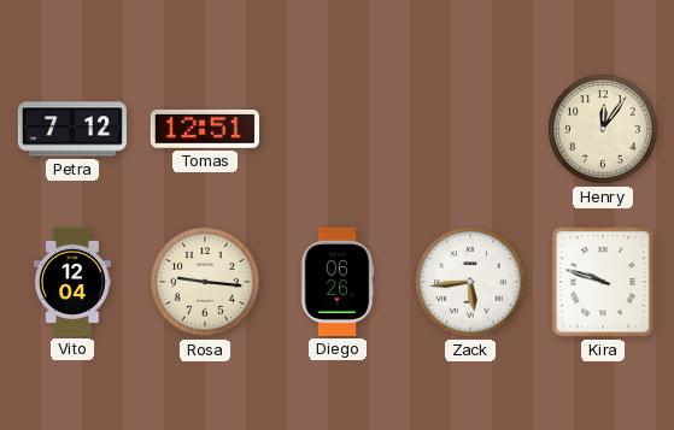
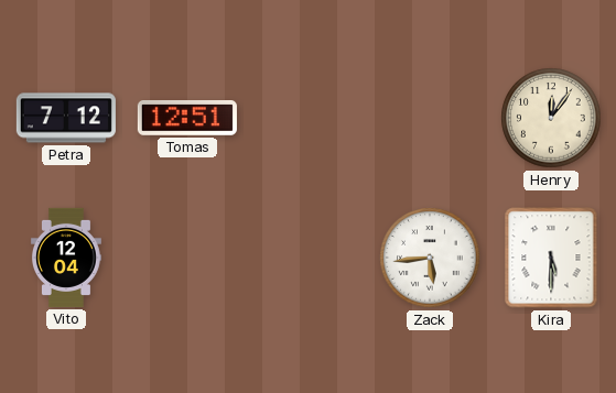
Rosa: 9:16 -> none
Diego: 06:26 -> none
Kira: 9:48 -> 5:30
